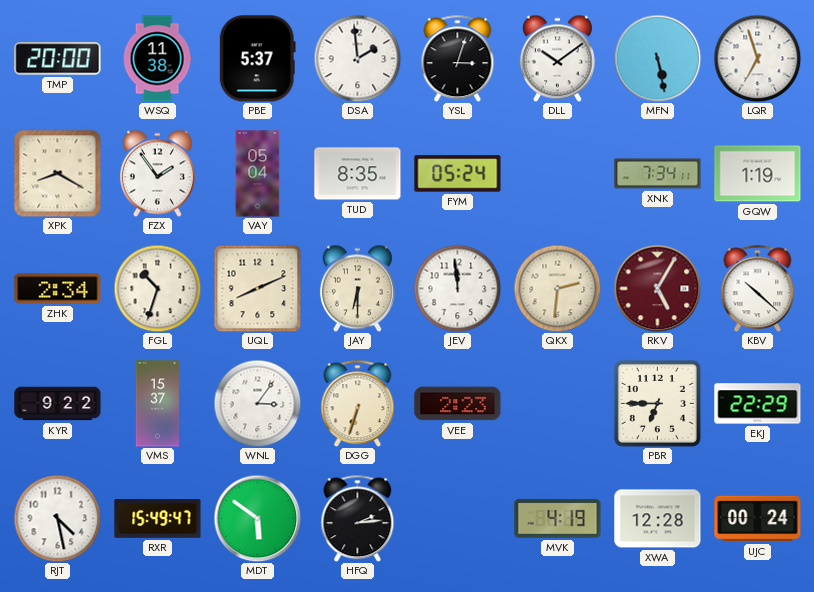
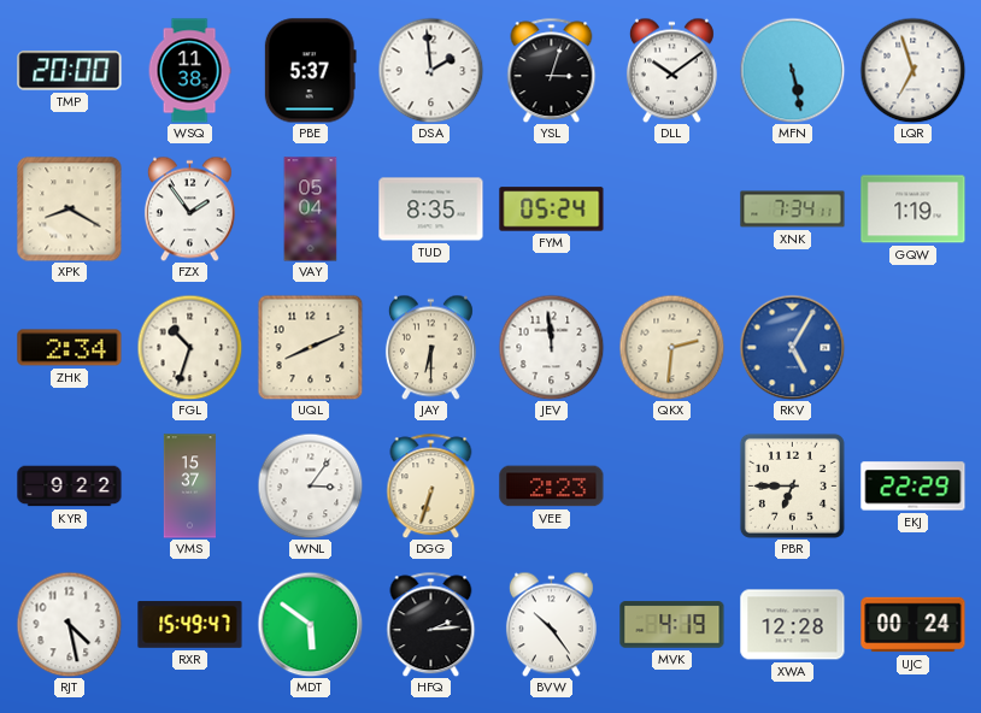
RKV dial: burgundy -> blue
KBV: 10:22 -> none
BVW: none -> 10:24
